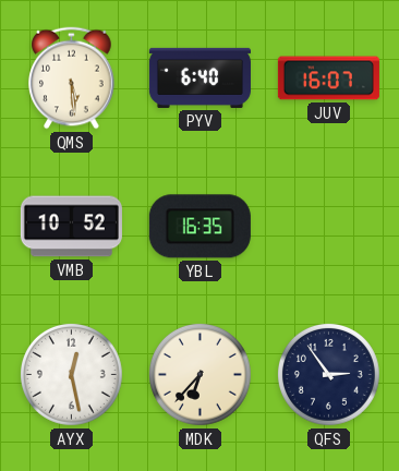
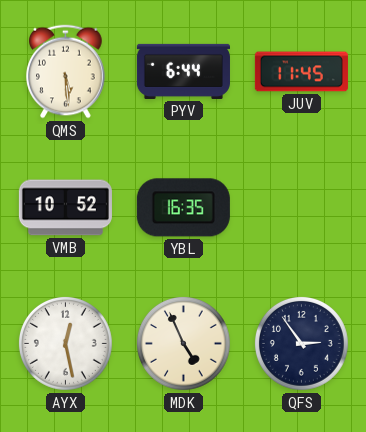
PYV: 6:40 -> 6:44
JUV: 16:07 -> 11:45
MDK: 6:37 -> 4:56
